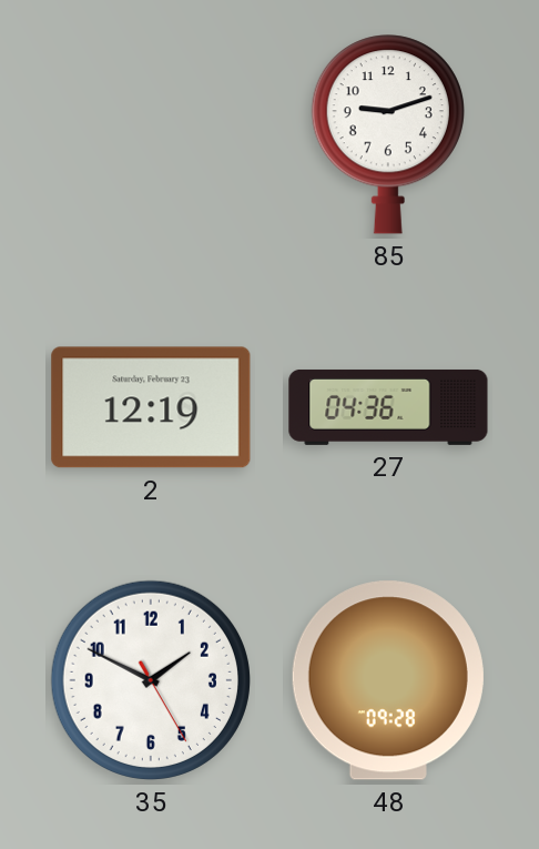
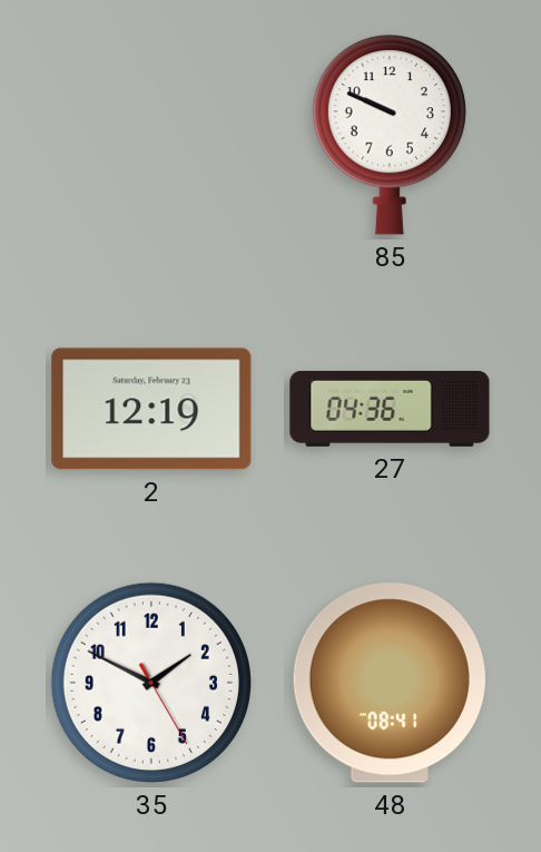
85: 9:12 -> 9:49
48: 09:28 -> 08:41
